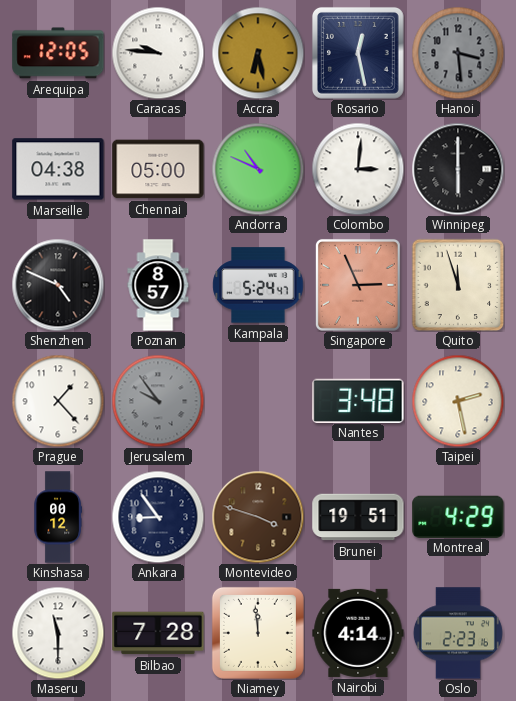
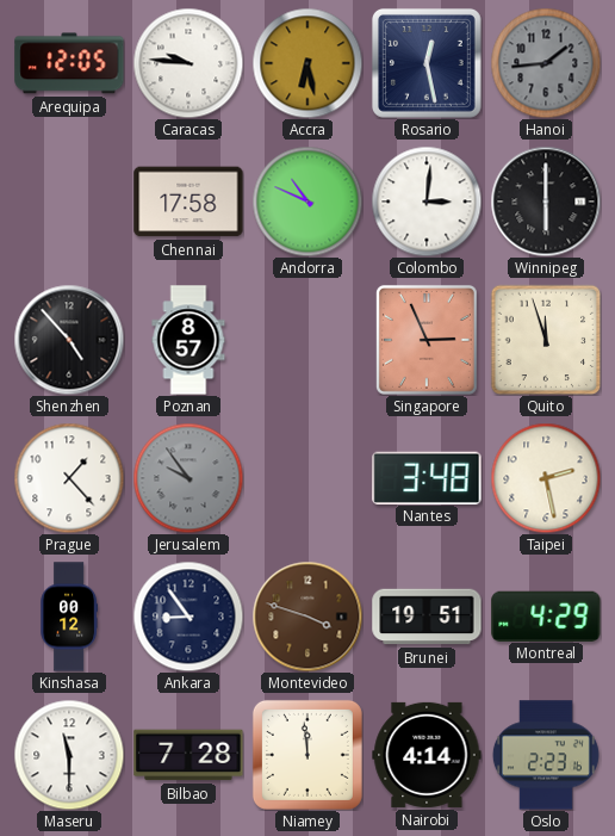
Hanoi: 3:29 -> 1:44
Marseille: 04:38 -> none
Chennai: 05:00 -> 17:58
Shenzhen: 4:49 -> 4:53
Kampala: 5:24 -> none
